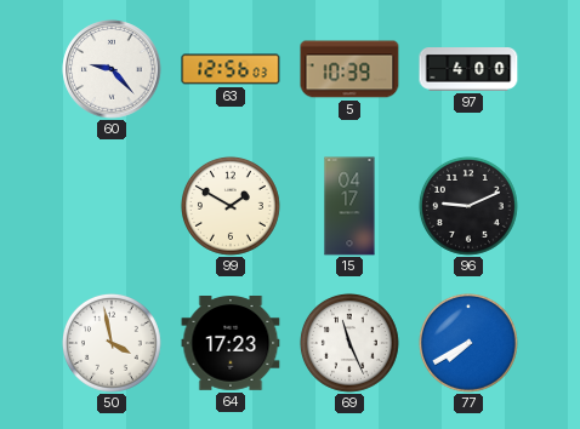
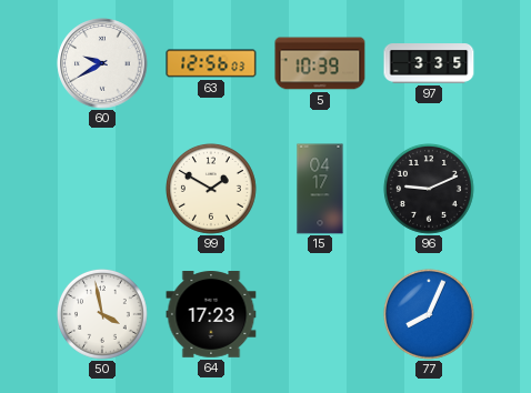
60: 9:23 -> 9:40
97: 4:00 -> 3:35
69: 11:26 -> none
77: 7:40 -> 8:04
